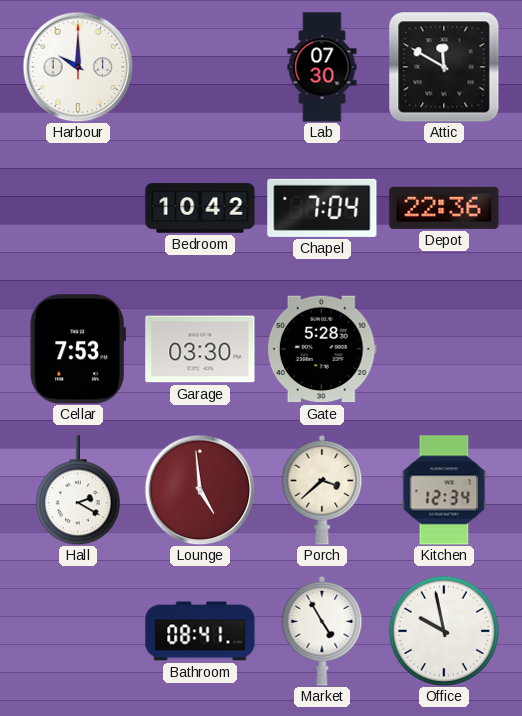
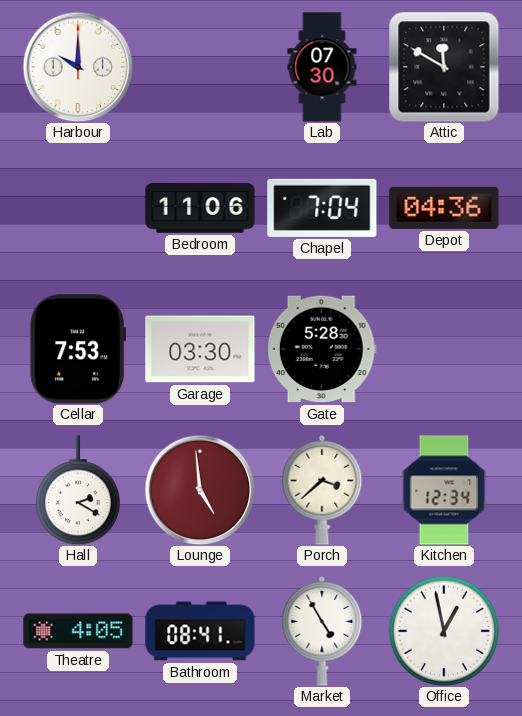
Bedroom: 10:42 -> 11:06
Depot: 22:36 -> 04:36
Theatre: none -> 4:05
Office: 9:58 -> 12:58
